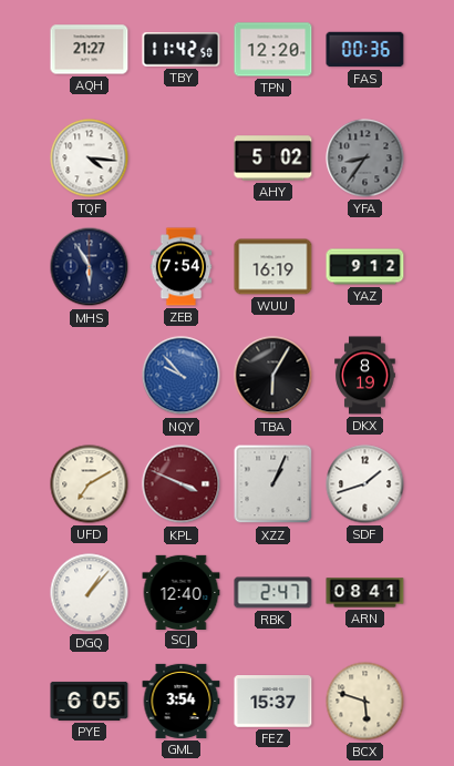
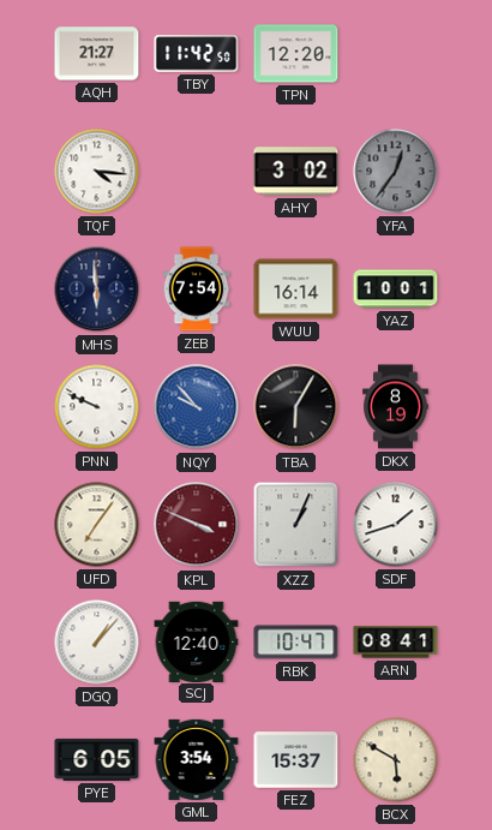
FAS: 00:36 -> none
AHY: 5:02 -> 3:02
YFA: 8:36 -> 12:36
MHS: 5:55 -> 5:59
WUU: 16:19 -> 16:14
YAZ: 9:12 -> 10:01
PNN: none -> 9:49
UFD: 7:10 -> 7:06
RBK: 2:47 -> 10:47
BCX: 5:48 -> 5:50
